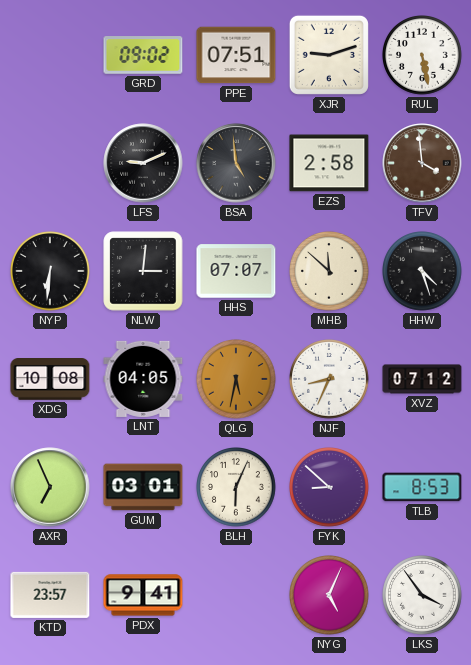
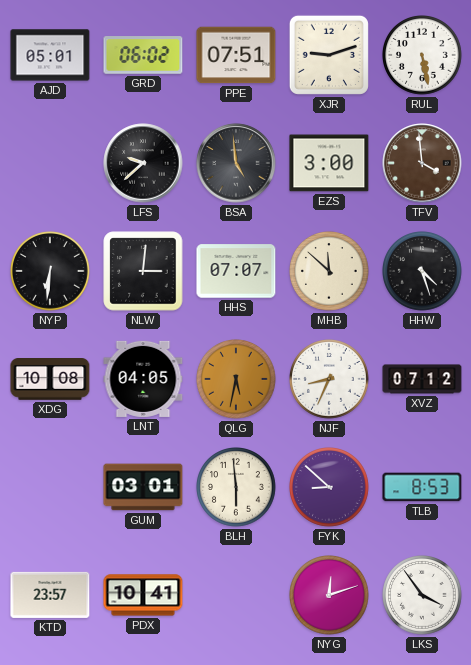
AJD: none -> 05:01
GRD: 09:02 -> 06:02
LFS: 9:11 -> 9:38
EZS: 2:58 -> 3:00
AXR: 6:56 -> none
BLH: 6:04 -> 5:59
PDX: 9:41 -> 10:41
NYG: 5:04 -> 12:12
